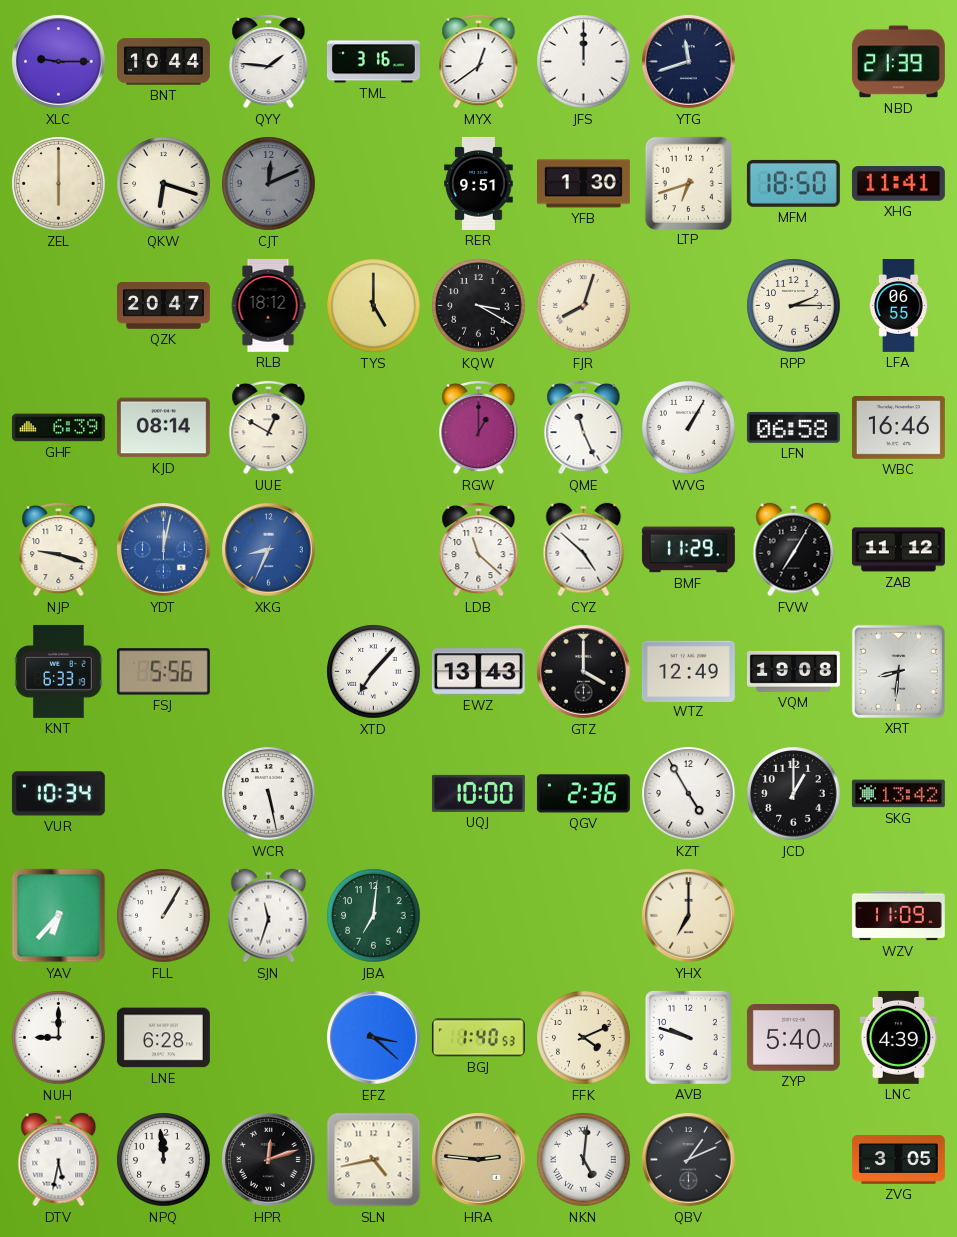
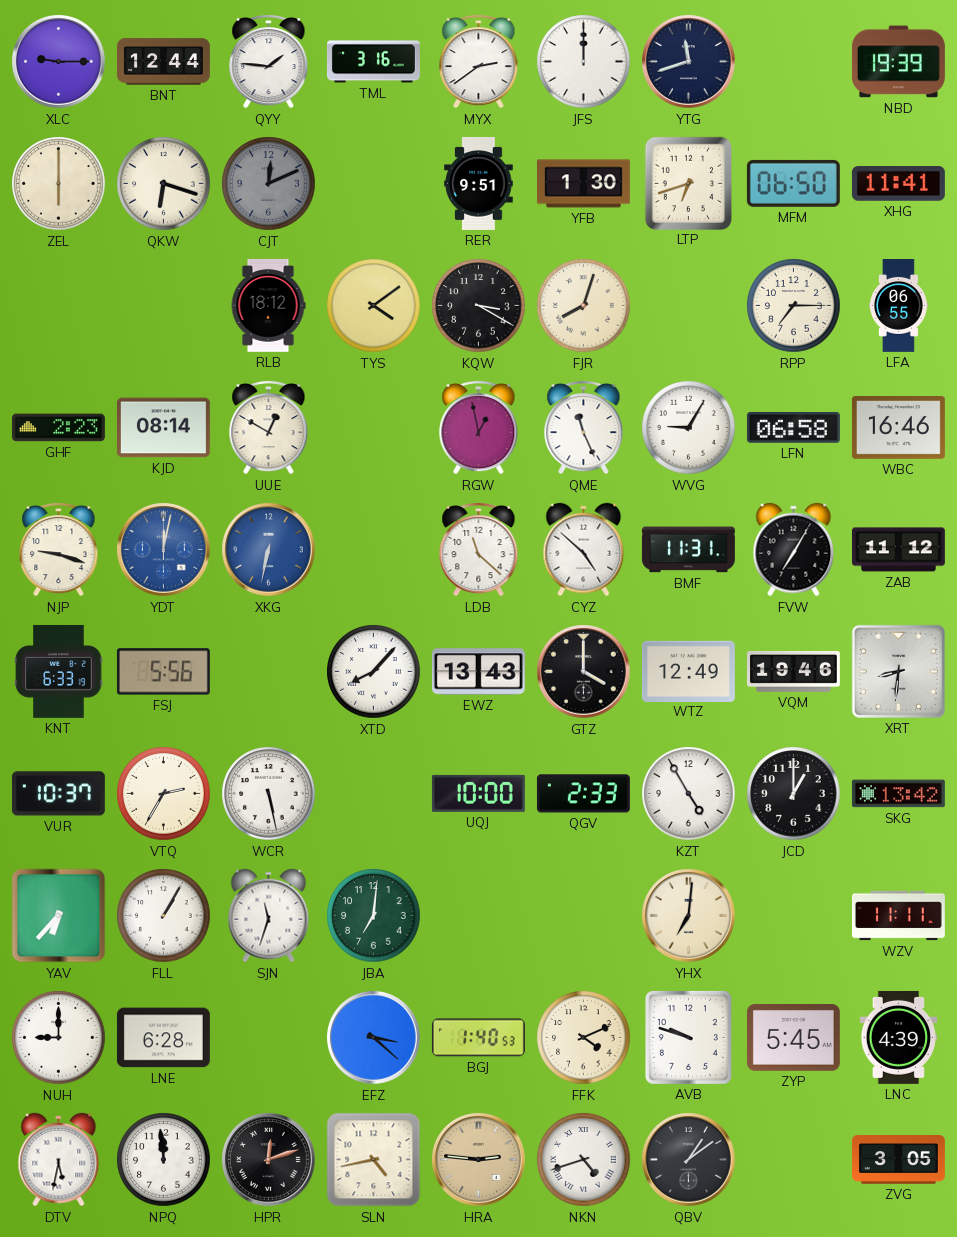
BNT: 10:44 -> 12:44
MYX: 12:39 -> 2:39
NBD: 21:39 -> 19:39
MFM: 18:50 -> 06:50
QZK: 20:47 -> none
TYS: 5:00 -> 4:09
RPP: 2:15 -> 7:15
GHF: 6:39 -> 2:23
RGW: 1:00 -> 12:58
WVG: 1:05 -> 9:05
XKG: 8:34 -> 6:32
BMF: 11:29 -> 11:31
XTD: 7:07 -> 8:07
VQM: 19:08 -> 19:46
VUR: 10:34 -> 10:37
VTQ: none -> 2:35
QGV: 2:36 -> 2:33
YHX: 7:00 -> 7:01
WZV: 11:09 -> 11:11
ZYP: 5:40 -> 5:45
NKN: 5:01 -> 4:42
QBV: 1:11 -> 1:09
